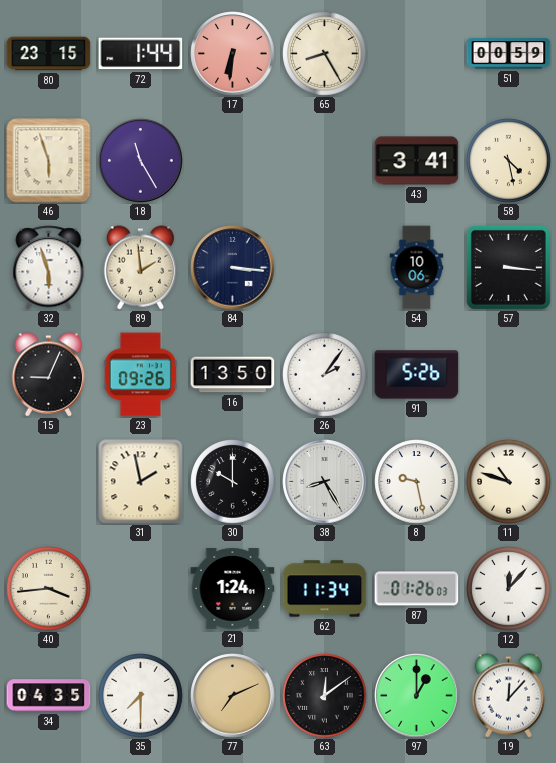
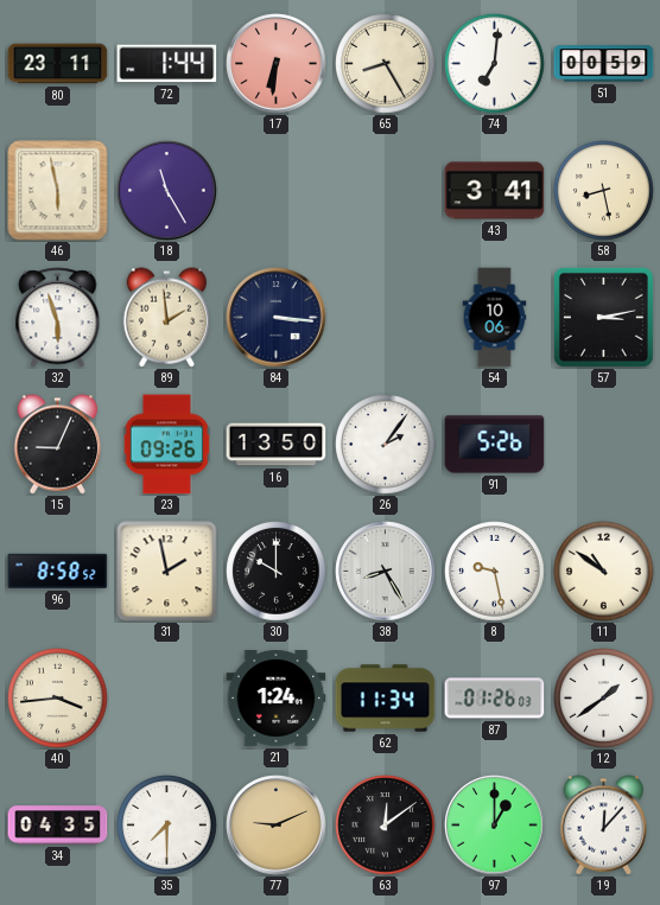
80: 23:15 -> 23:11
74: none -> 7:01
46: 5:57 -> 5:58
58: 4:28 -> 8:28
57: 3:16 -> 3:13
96: none -> 8:58
11: 10:48 -> 10:51
12: 12:07 -> 1:39
77: 7:11 -> 9:11
